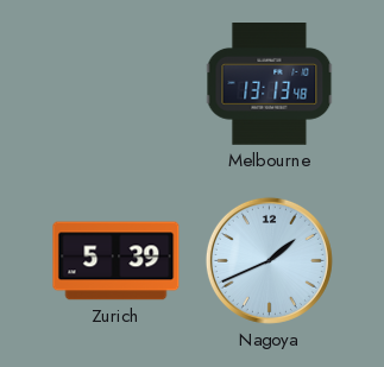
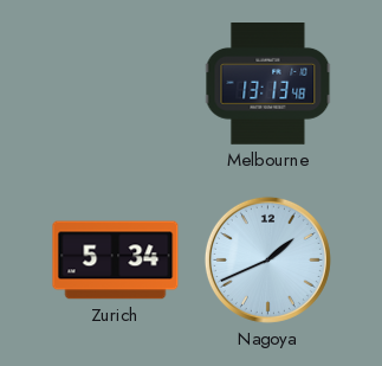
Zurich: 5:39 -> 5:34
